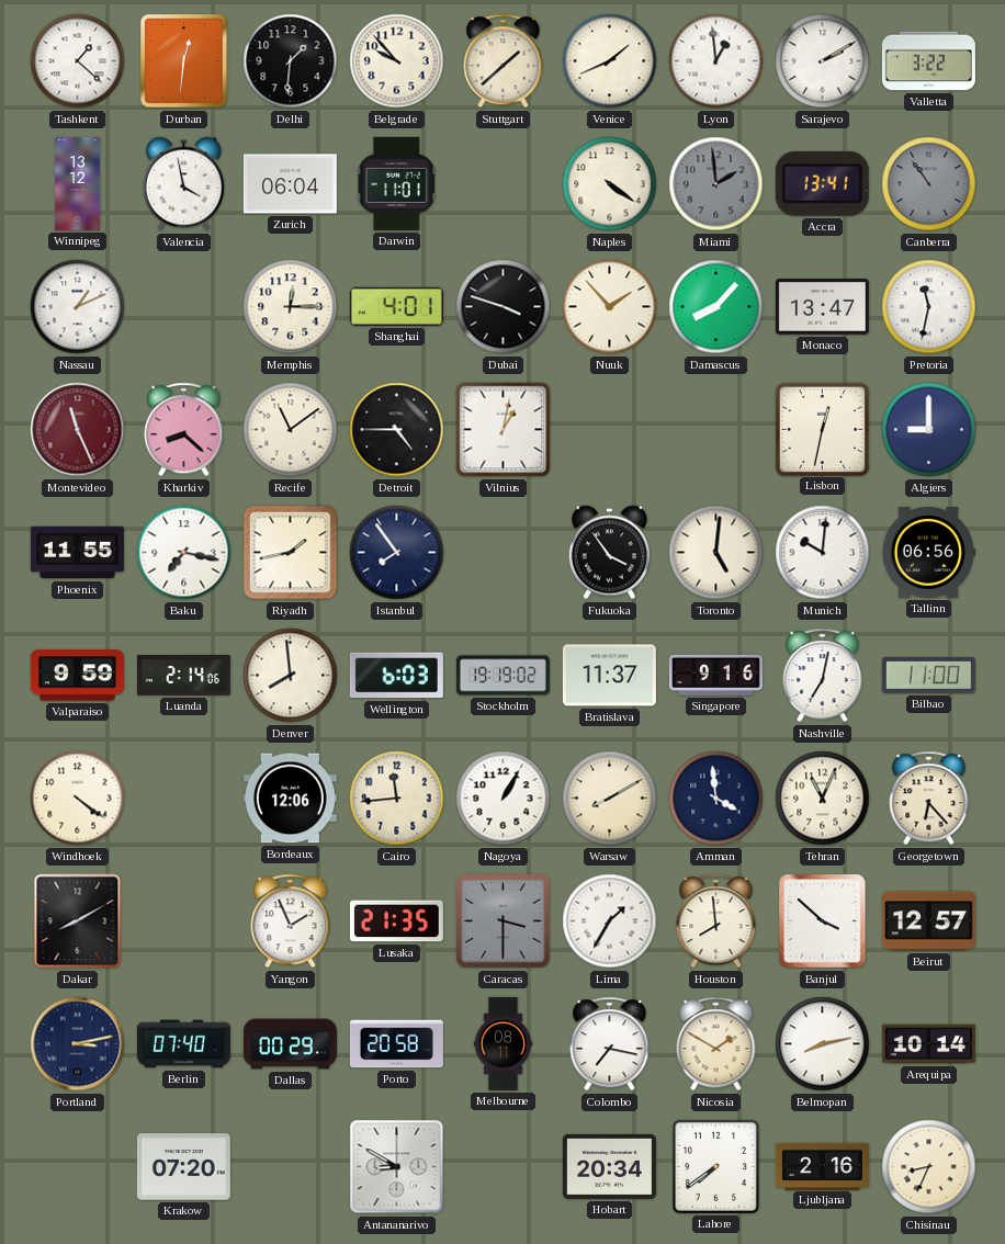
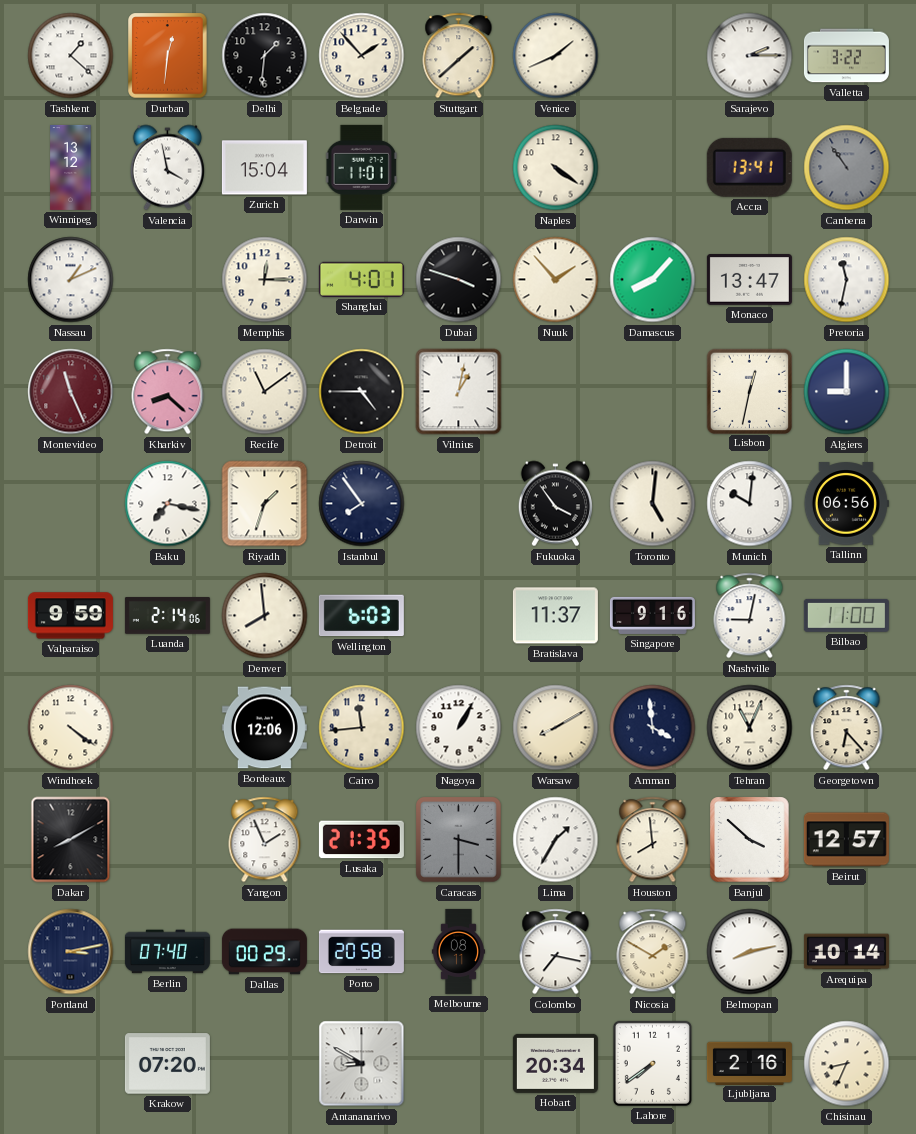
Belgrade: 9:53 -> 1:53
Lyon: 12:59 -> none
Sarajevo: 2:10 -> 2:15
Zurich: 06:04 -> 15:04
Miami: 1:59 -> none
Phoenix: 11:55 -> none
Riyadh: 1:43 -> 1:33
Stockholm: 19:19 -> none
Nashville: 7:02 -> 9:02
